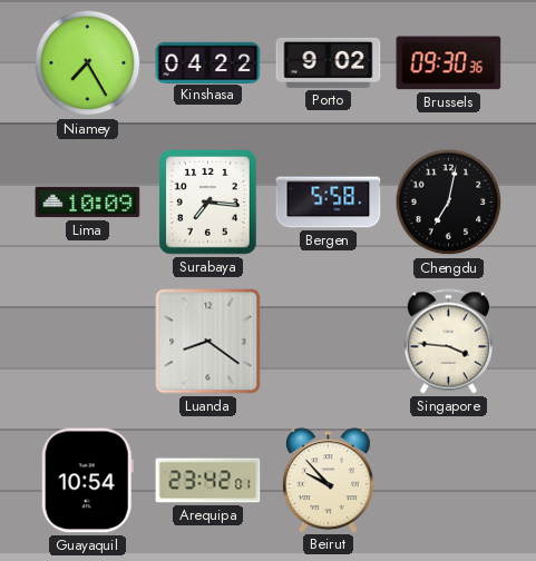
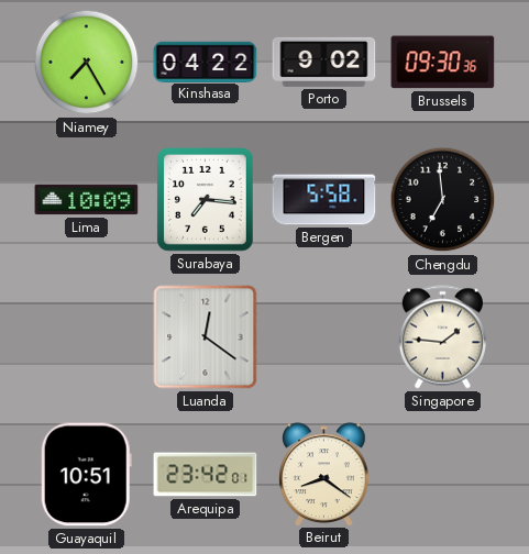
Chengdu: 7:02 -> 6:59
Luanda: 8:21 -> 12:21
Singapore: 3:46 -> 1:46
Guayaquil: 10:54 -> 10:51
Beirut: 9:53 -> 8:21
